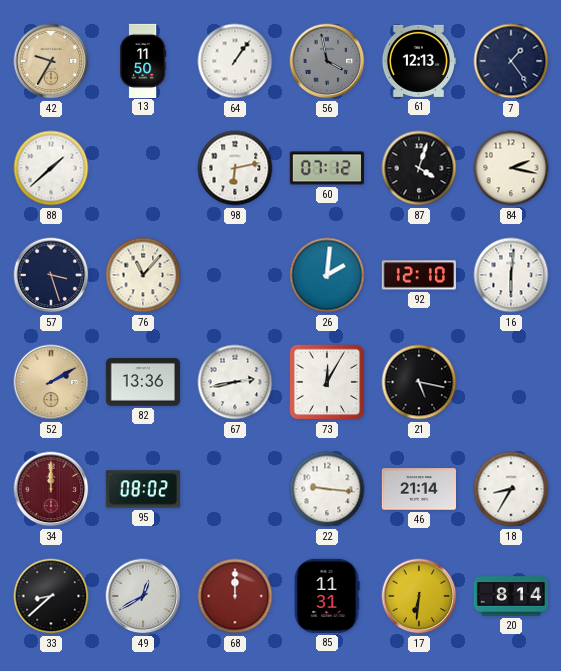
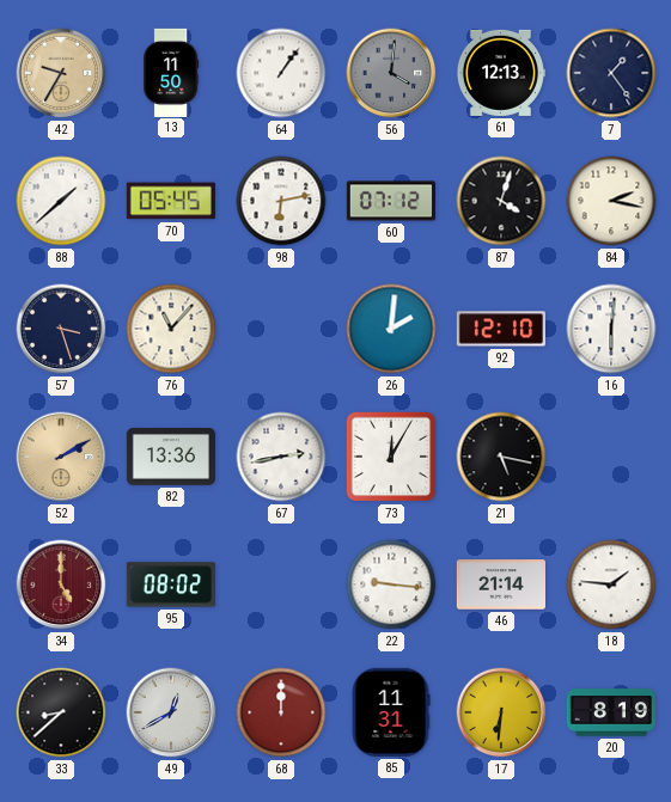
56: 3:58 -> 4:01
70: none -> 05:45
34: 12:00 -> 5:00
18: 8:35 -> 1:46
20: 8:14 -> 8:19
